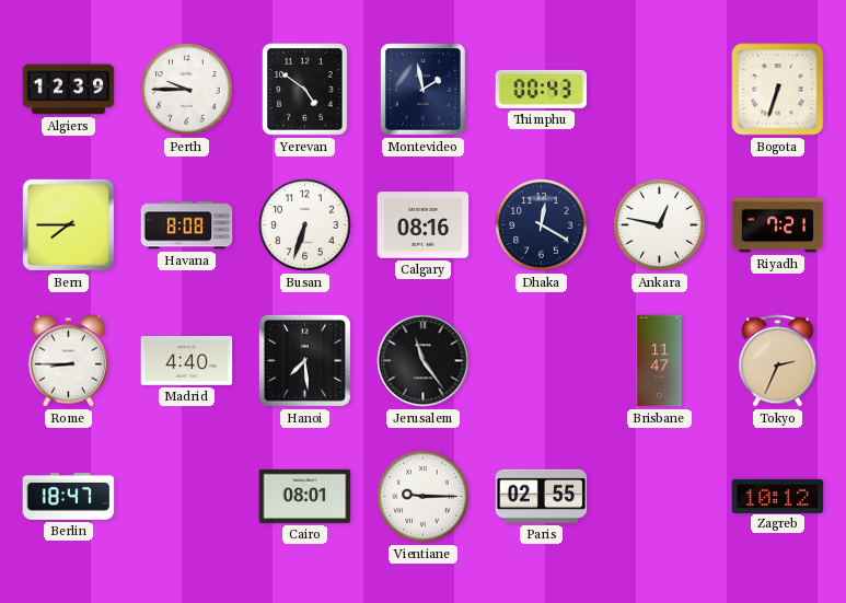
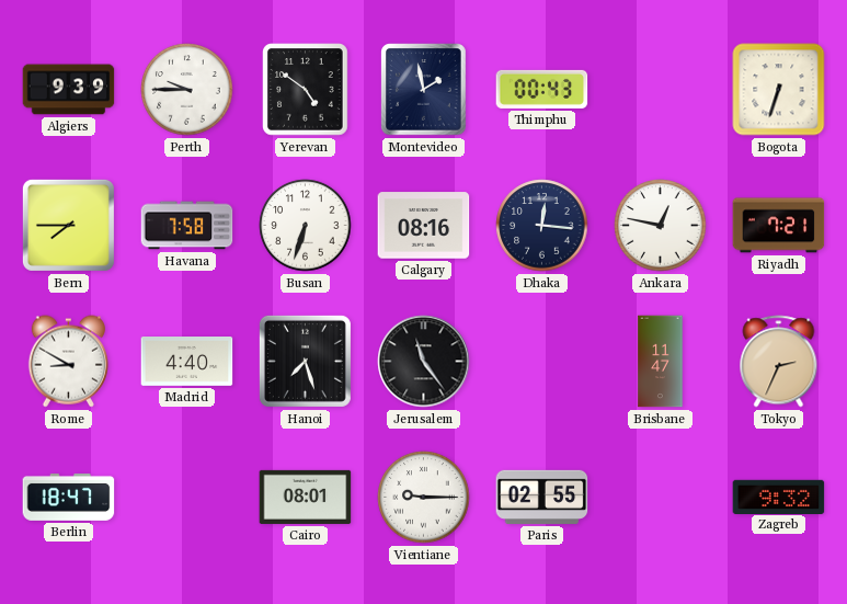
Algiers: 12:39 -> 9:39
Havana: 8:08 -> 7:58
Dhaka: 12:20 -> 12:16
Rome: 8:45 -> 8:50
Hanoi: 7:29 -> 7:27
Zagreb: 10:12 -> 9:32
